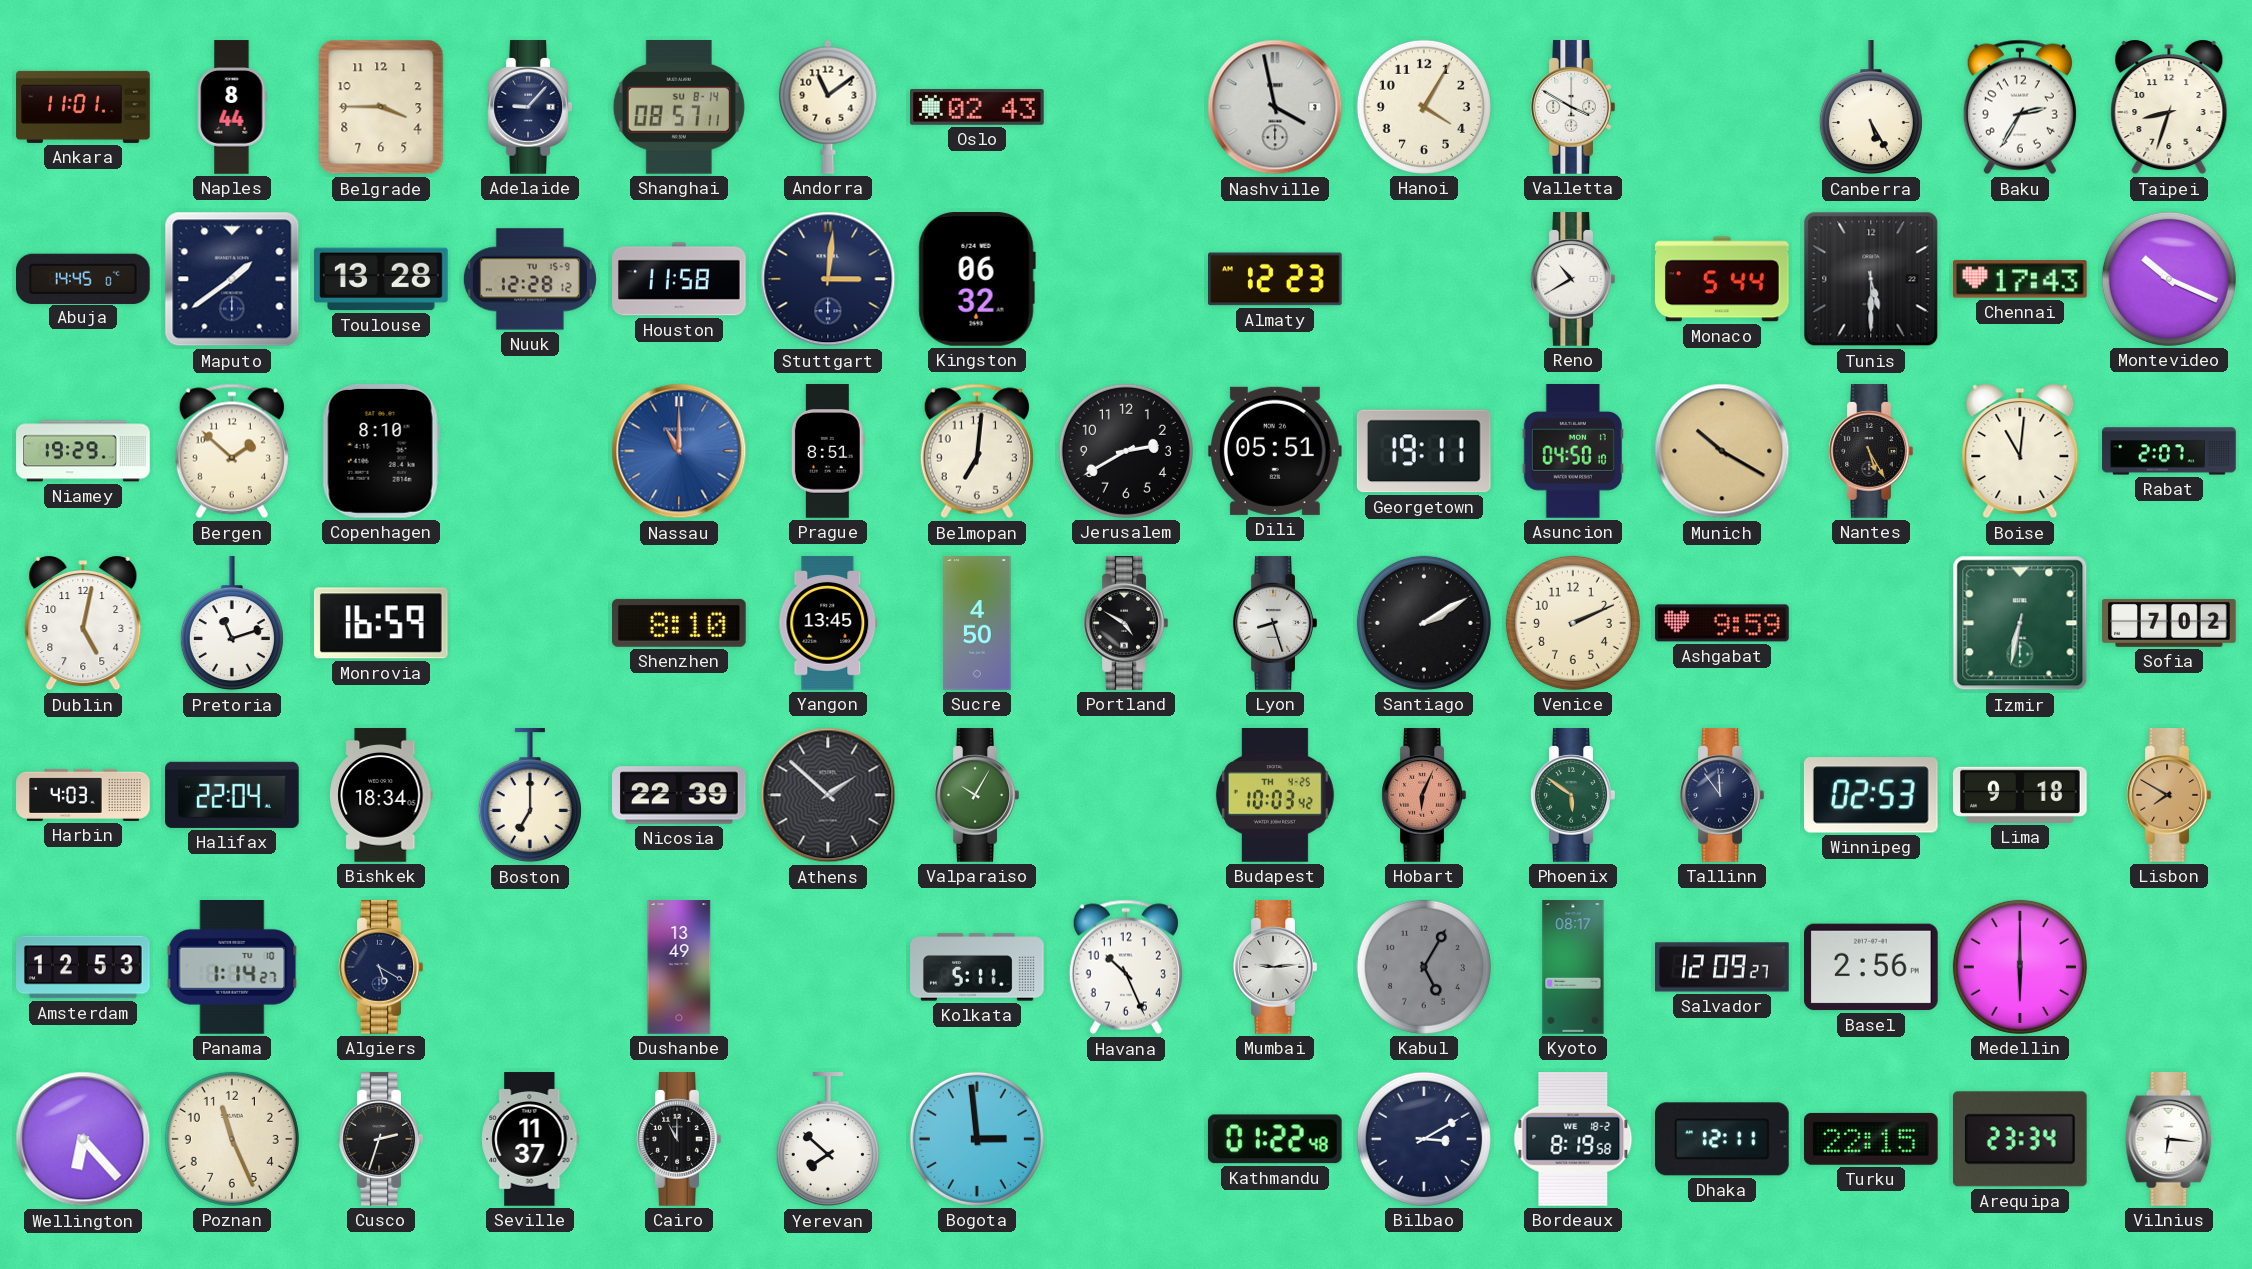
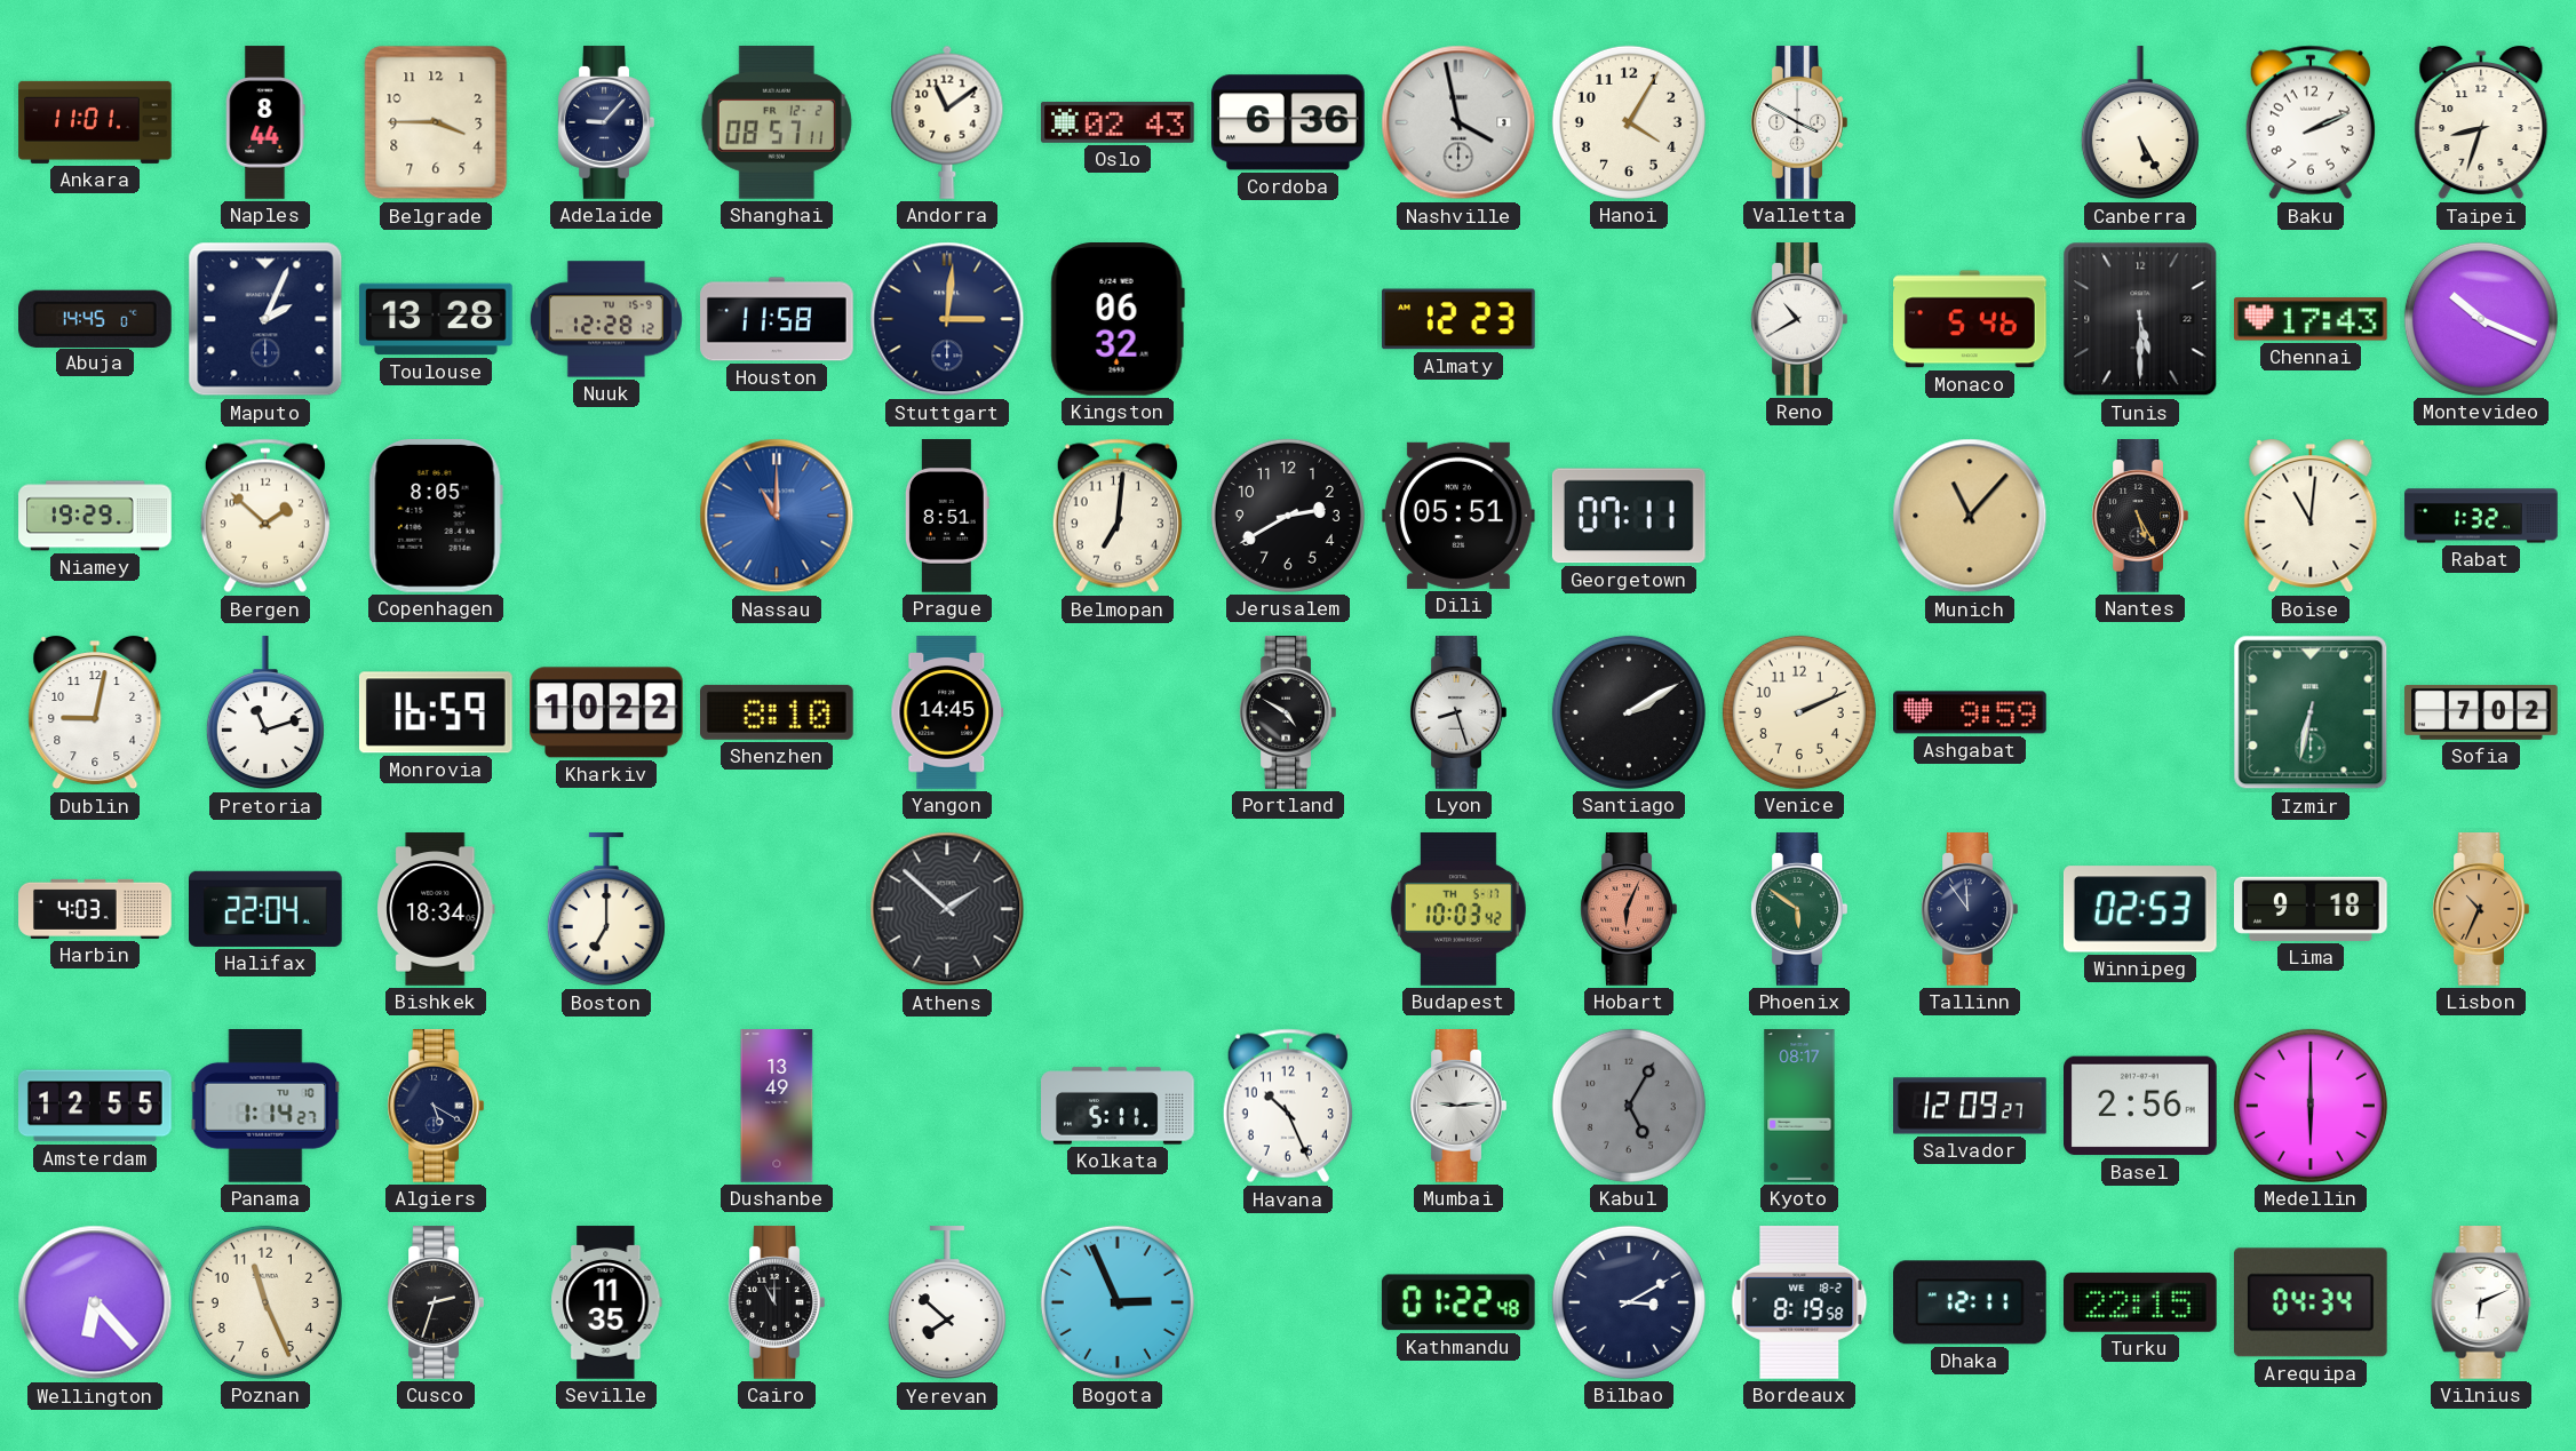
Shanghai date: SU 8-14 -> FR 12-2
Cordoba: none -> 6:36
Baku: 2:35 -> 2:11
Maputo: 1:39 -> 2:04
Monaco: 5:44 -> 5:46
Copenhagen: 8:10 -> 8:05
Georgetown: 19:11 -> 07:11
Asuncion: 04:50 -> none
Munich: 10:20 -> 11:07
Rabat: 2:07 -> 1:32
Dublin: 5:02 -> 9:02
Kharkiv: none -> 10:22
Yangon: 13:45 -> 14:45
Sucre: 4:50 -> none
Nicosia: 22:39 -> none
Valparaiso: 10:05 -> none
Budapest date: TH 4-25 -> TH 5-17
Lisbon: 7:50 -> 10:34
Amsterdam: 12:53 -> 12:55
Seville: 11:37 -> 11:35
Bogota: 2:59 -> 2:56
Arequipa: 23:34 -> 04:34
Vilnius: 6:16 -> 6:11
